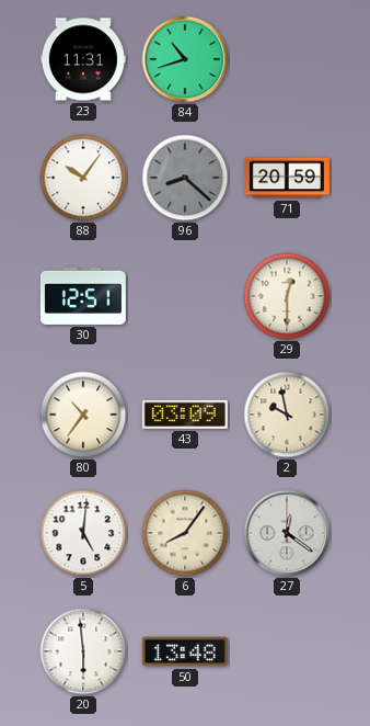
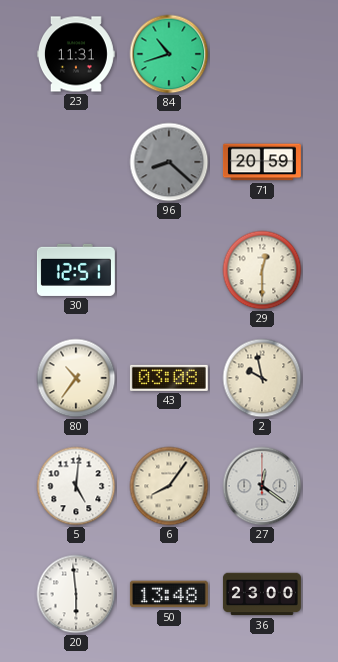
88: 10:06 -> none
43: 03:09 -> 03:08
36: none -> 23:00
